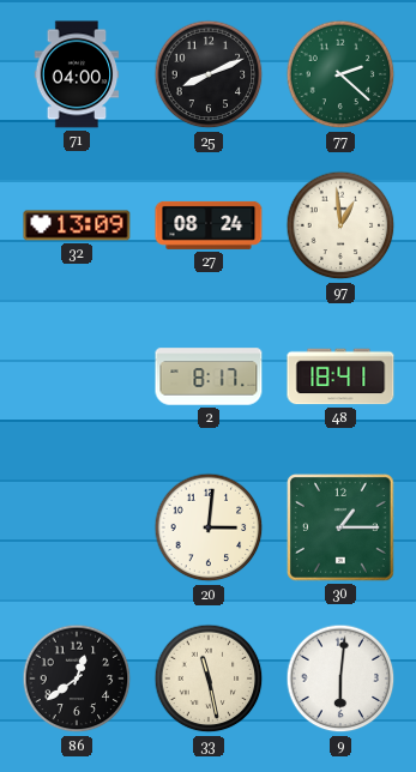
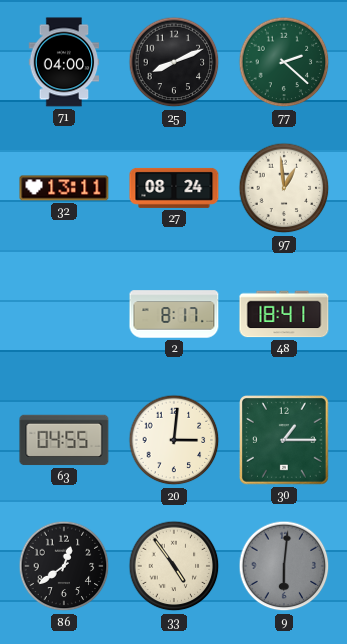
32: 13:09 -> 13:11
63: none -> 04:55
33: 11:28 -> 4:54
9 dial: white -> grey
